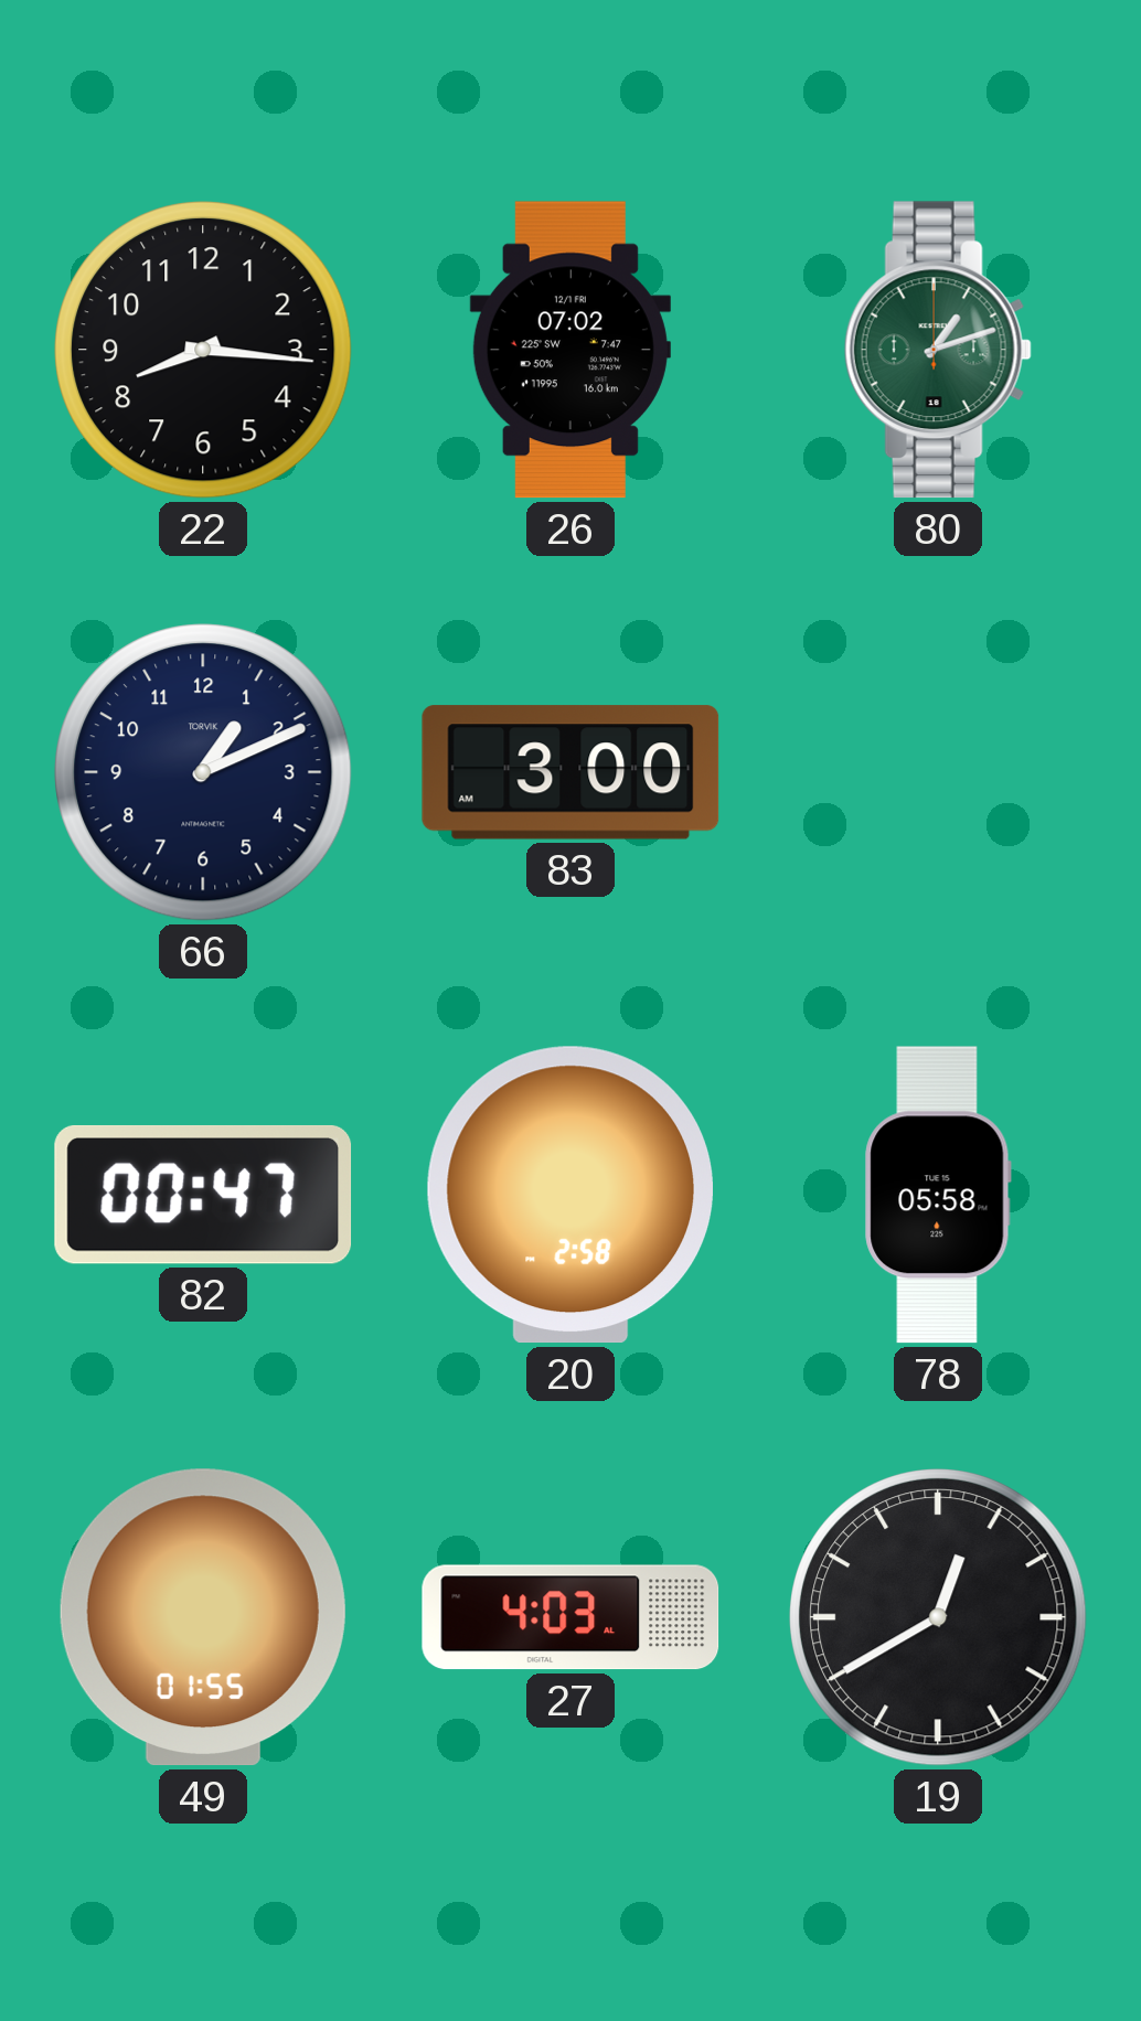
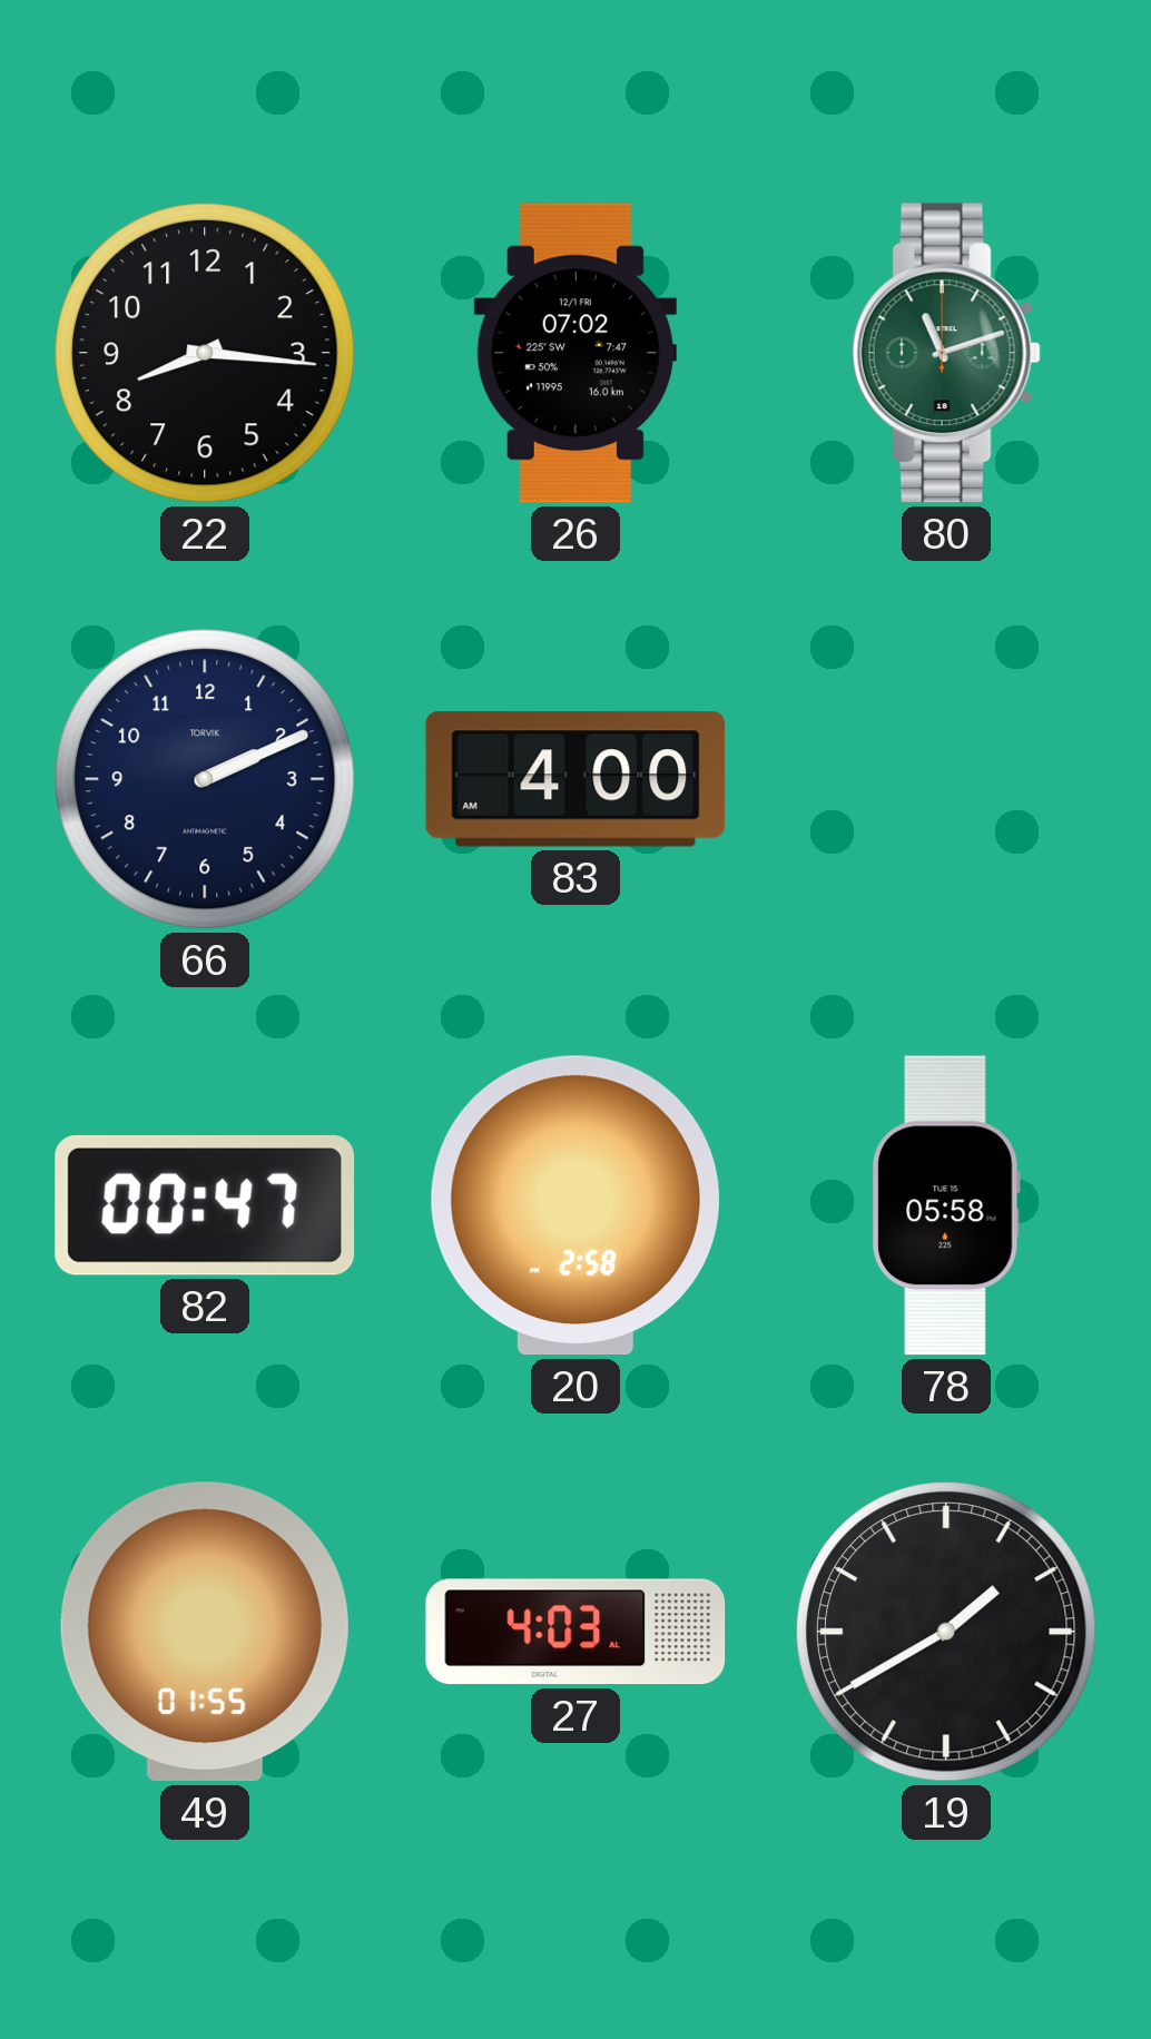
80: 1:12 -> 11:12
66: 1:11 -> 2:11
83: 3:00 -> 4:00
19: 12:40 -> 1:40
